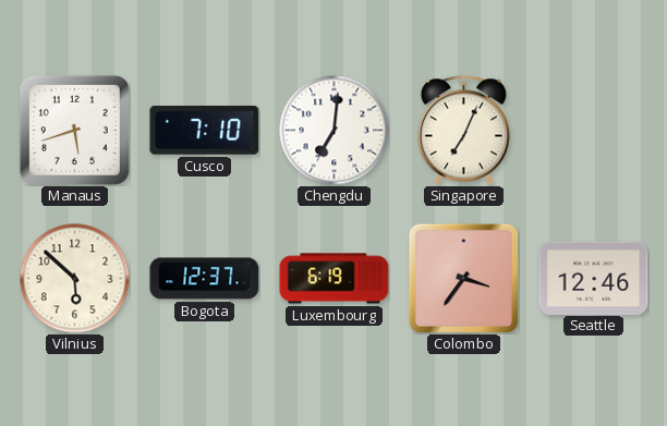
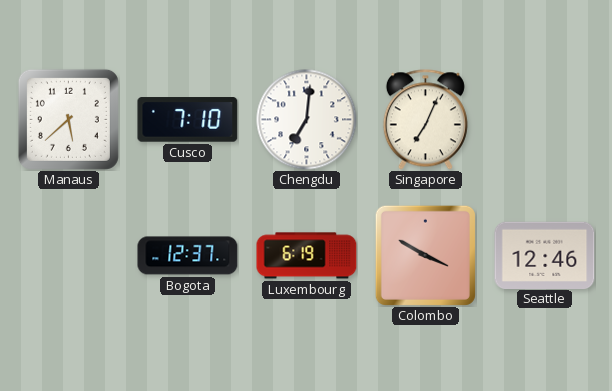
Manaus: 5:42 -> 5:38
Vilnius: 5:52 -> none
Colombo: 3:36 -> 3:50
